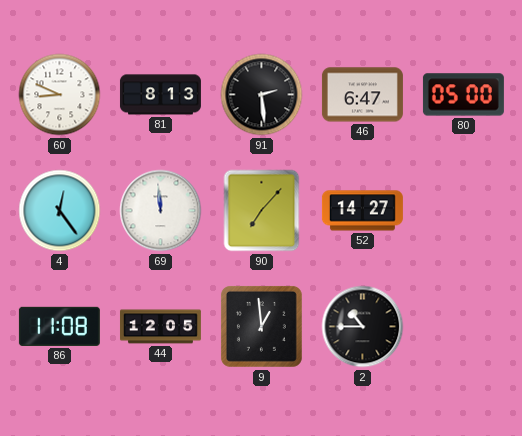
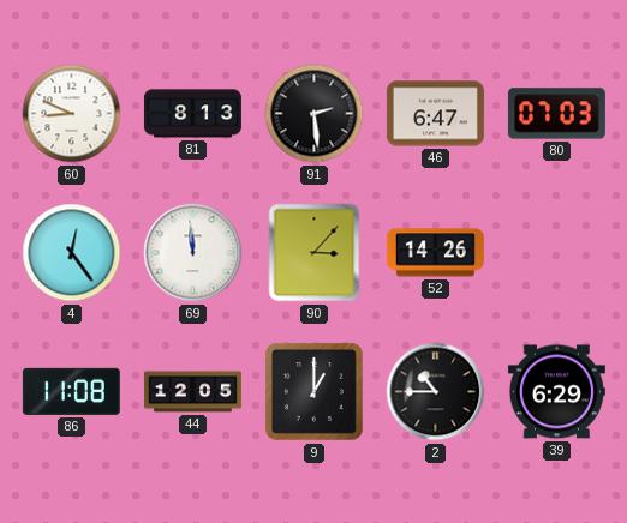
80: 05:00 -> 07:03
90: 7:07 -> 3:07
52: 14:27 -> 14:26
9: 12:59 -> 1:00
39: none -> 6:29
